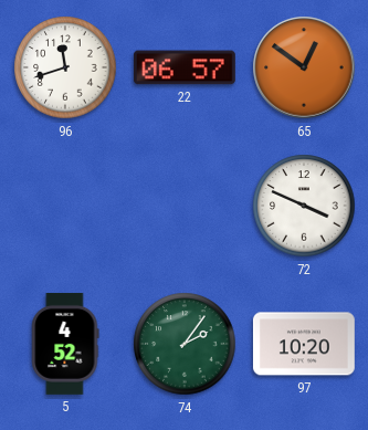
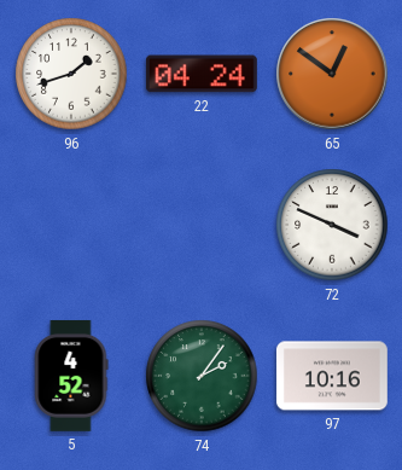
96: 11:42 -> 1:42
22: 06:57 -> 04:24
97: 10:20 -> 10:16
